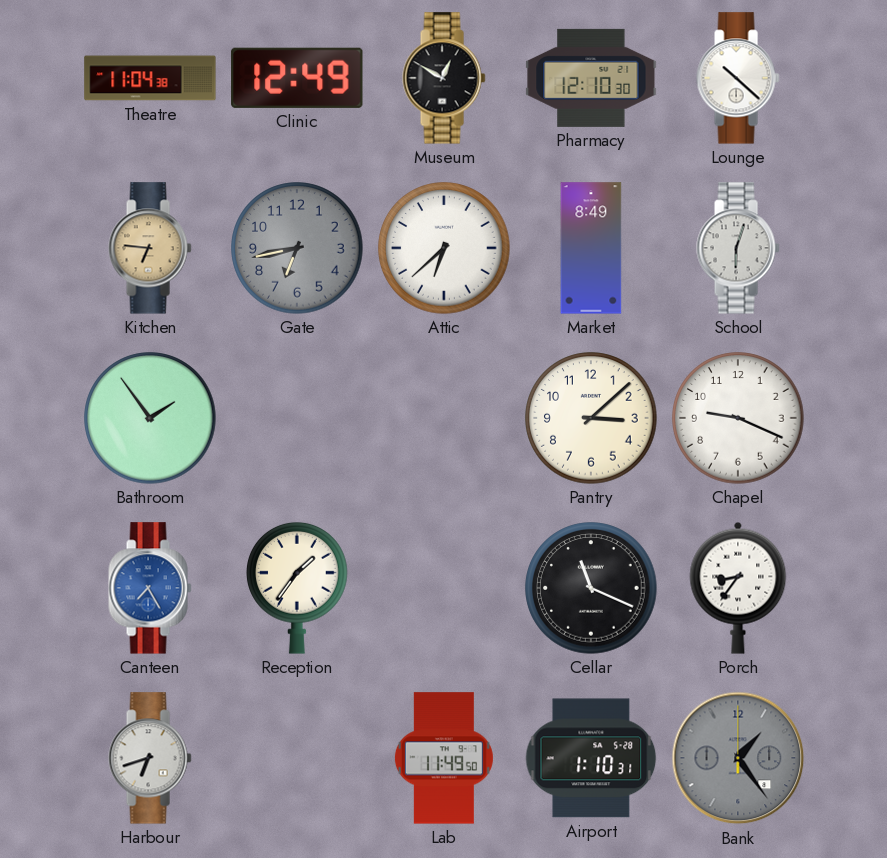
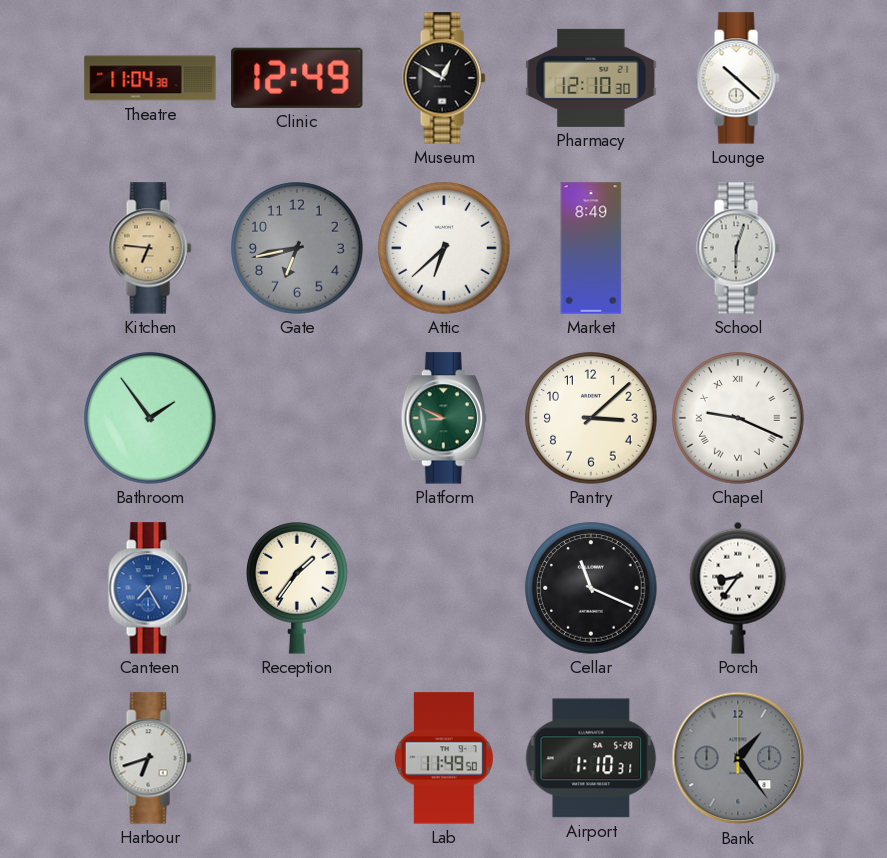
Platform: none -> 8:49
Chapel numerals: Arabic -> Roman
